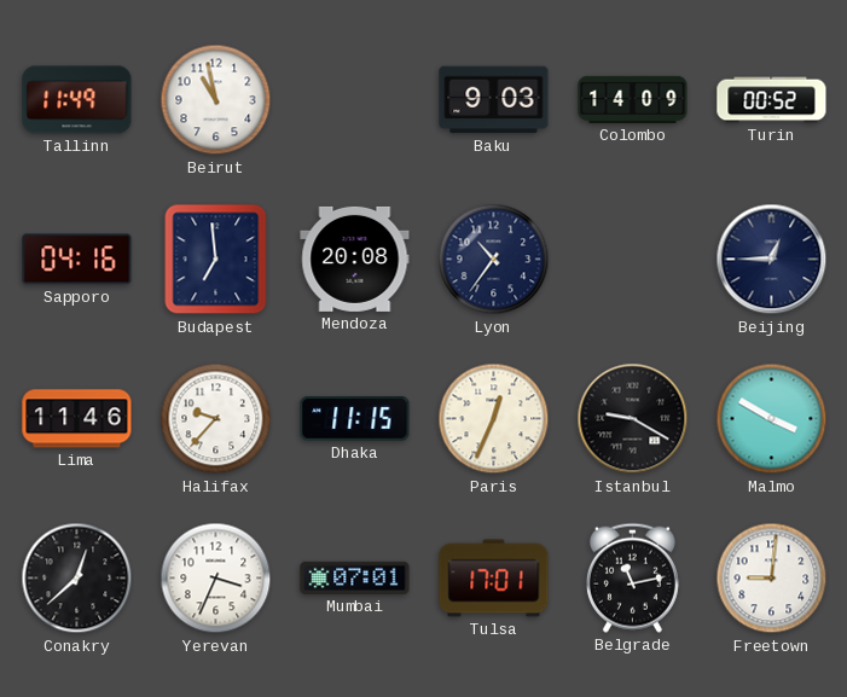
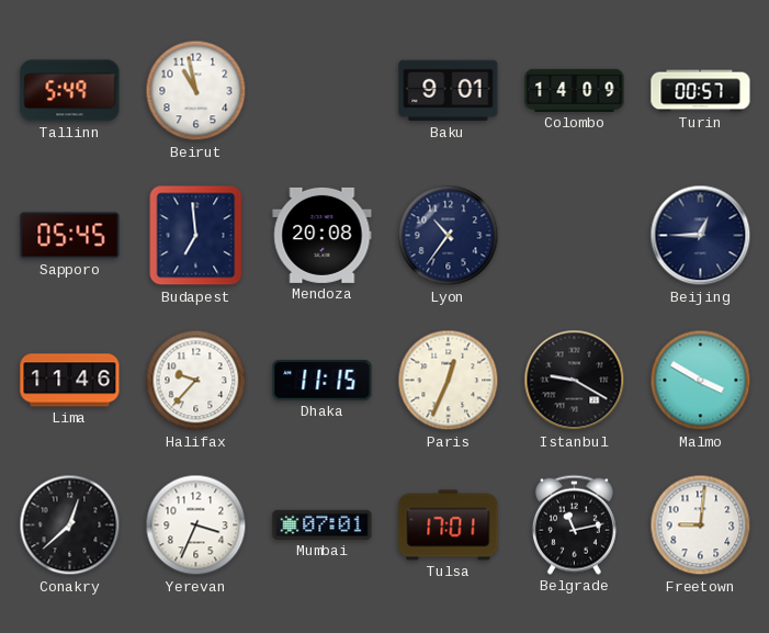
Tallinn: 11:49 -> 5:49
Baku: 9:03 -> 9:01
Turin: 00:52 -> 00:57
Sapporo: 04:16 -> 05:45
